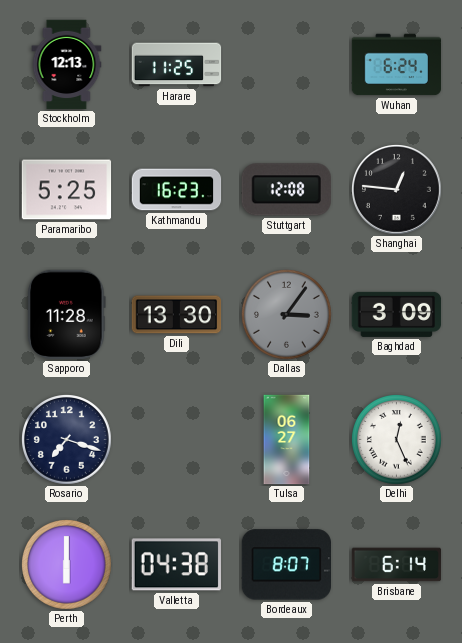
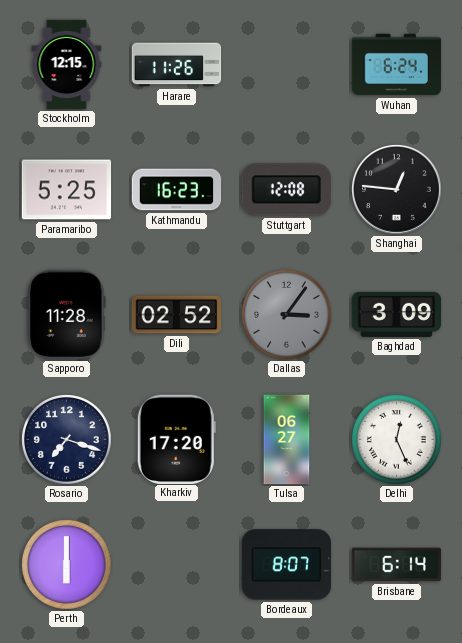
Stockholm: 12:13 -> 12:15
Harare: 11:25 -> 11:26
Dili: 13:30 -> 02:52
Kharkiv: none -> 17:20
Valletta: 04:38 -> none
